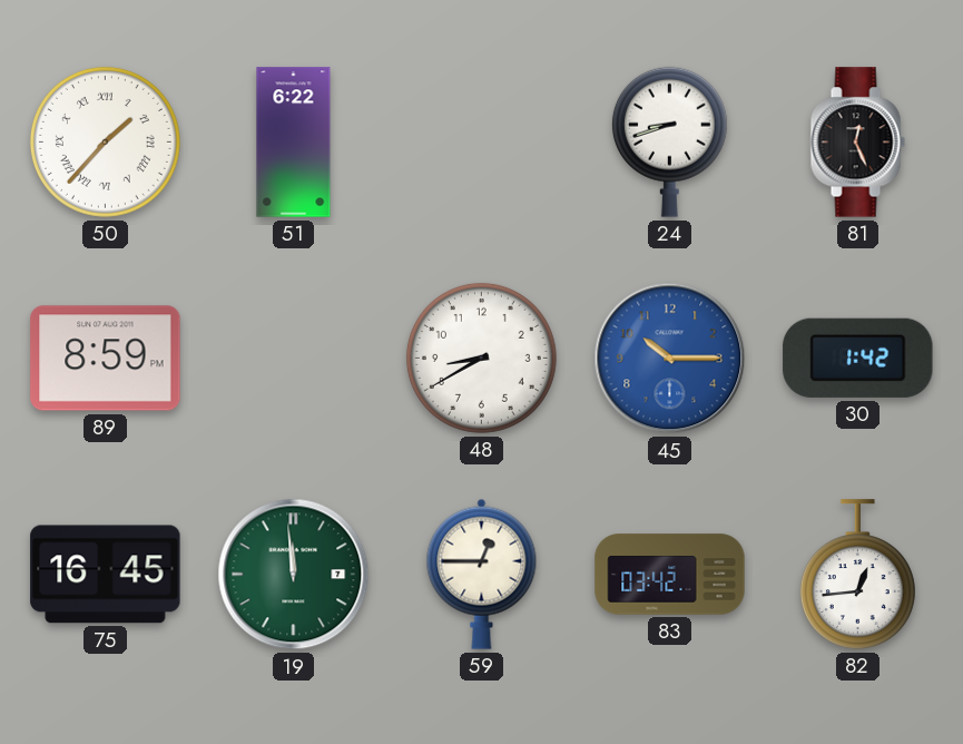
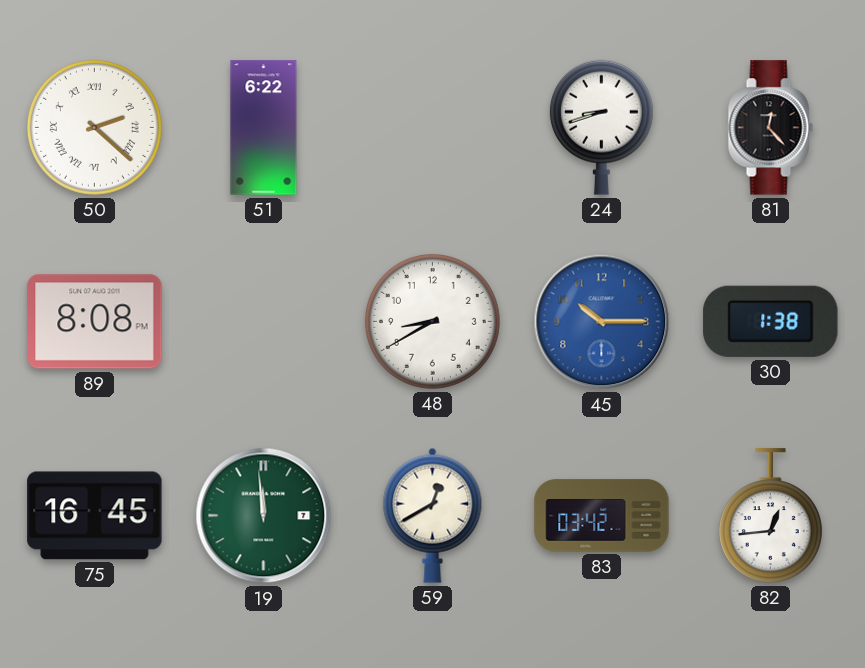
50: 1:37 -> 2:22
81: 12:26 -> 12:23
89: 8:59 -> 8:08
30: 1:42 -> 1:38
59: 12:45 -> 12:40
